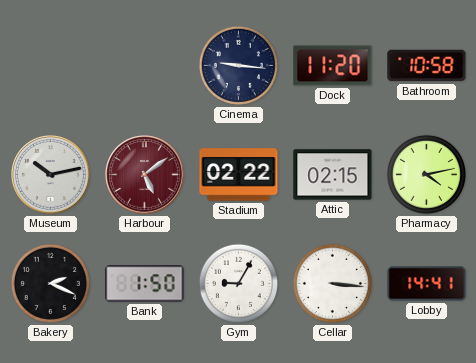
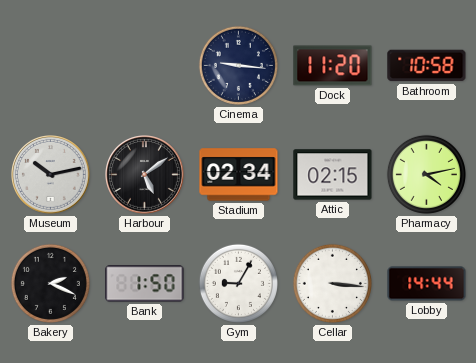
Harbour dial: burgundy -> black
Stadium: 02:22 -> 02:34
Lobby: 14:41 -> 14:44
